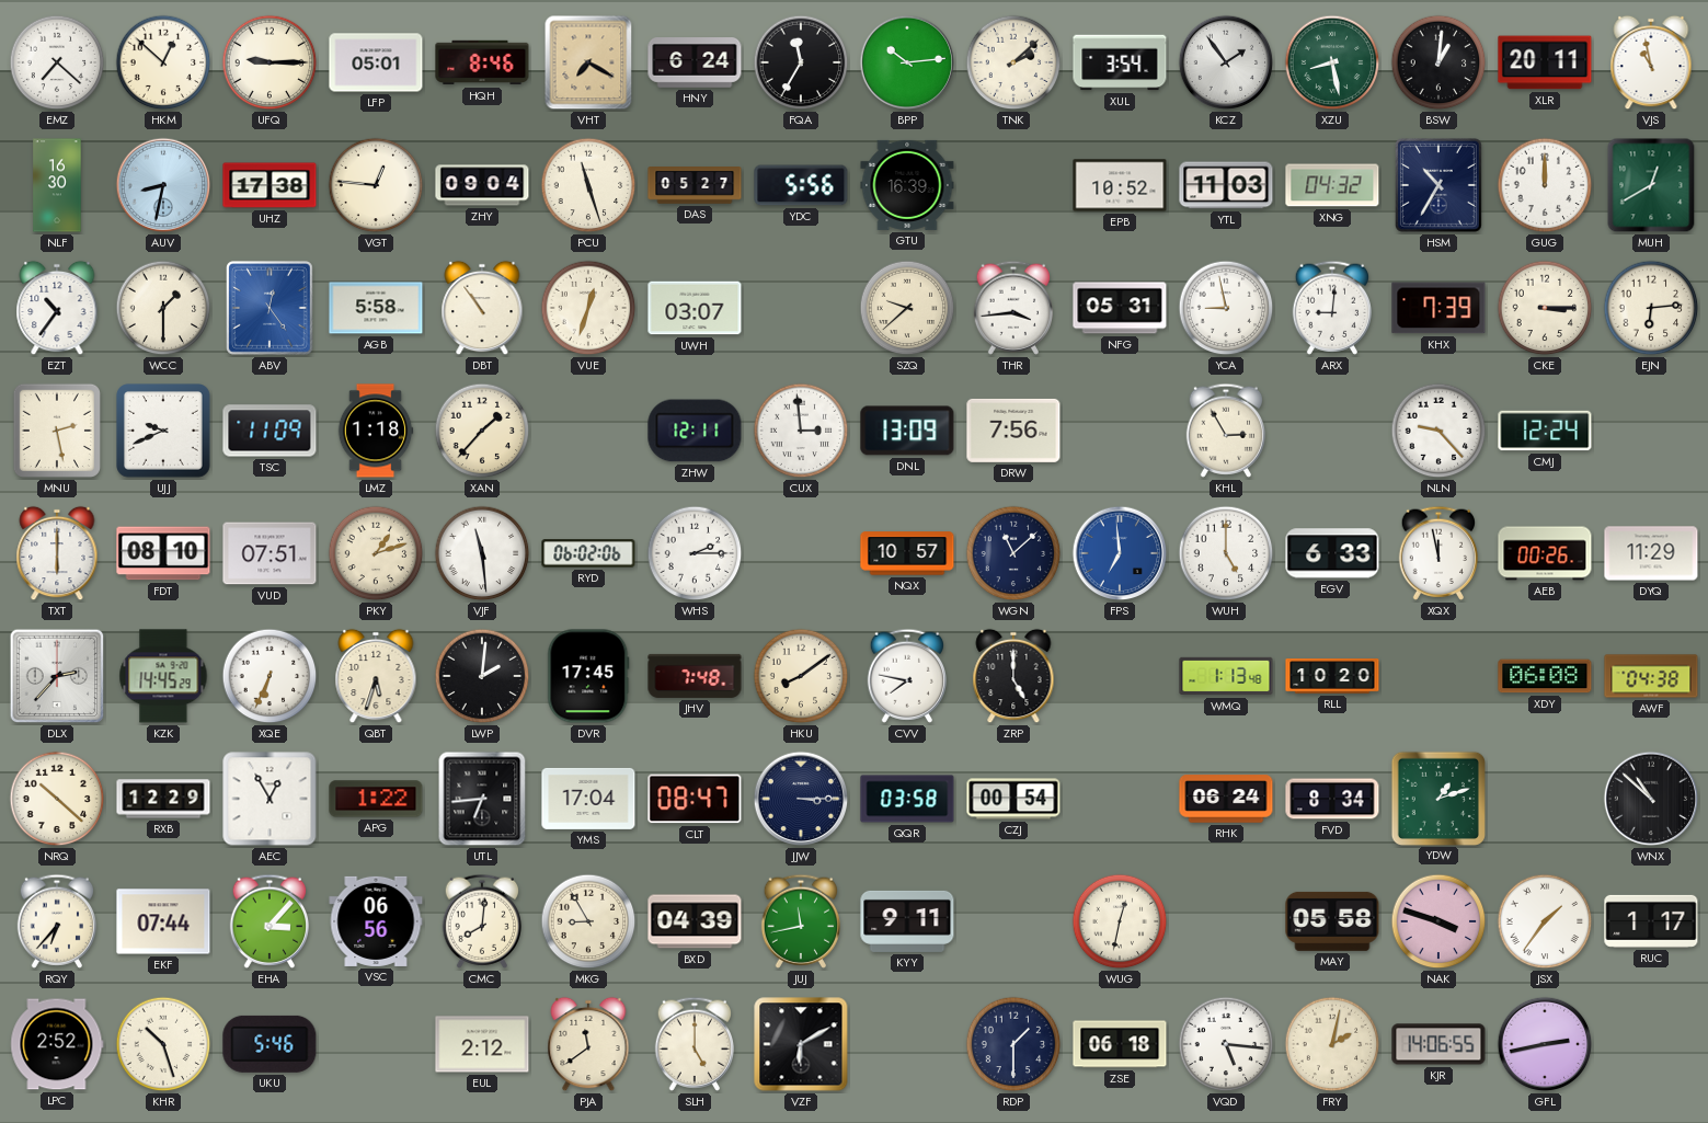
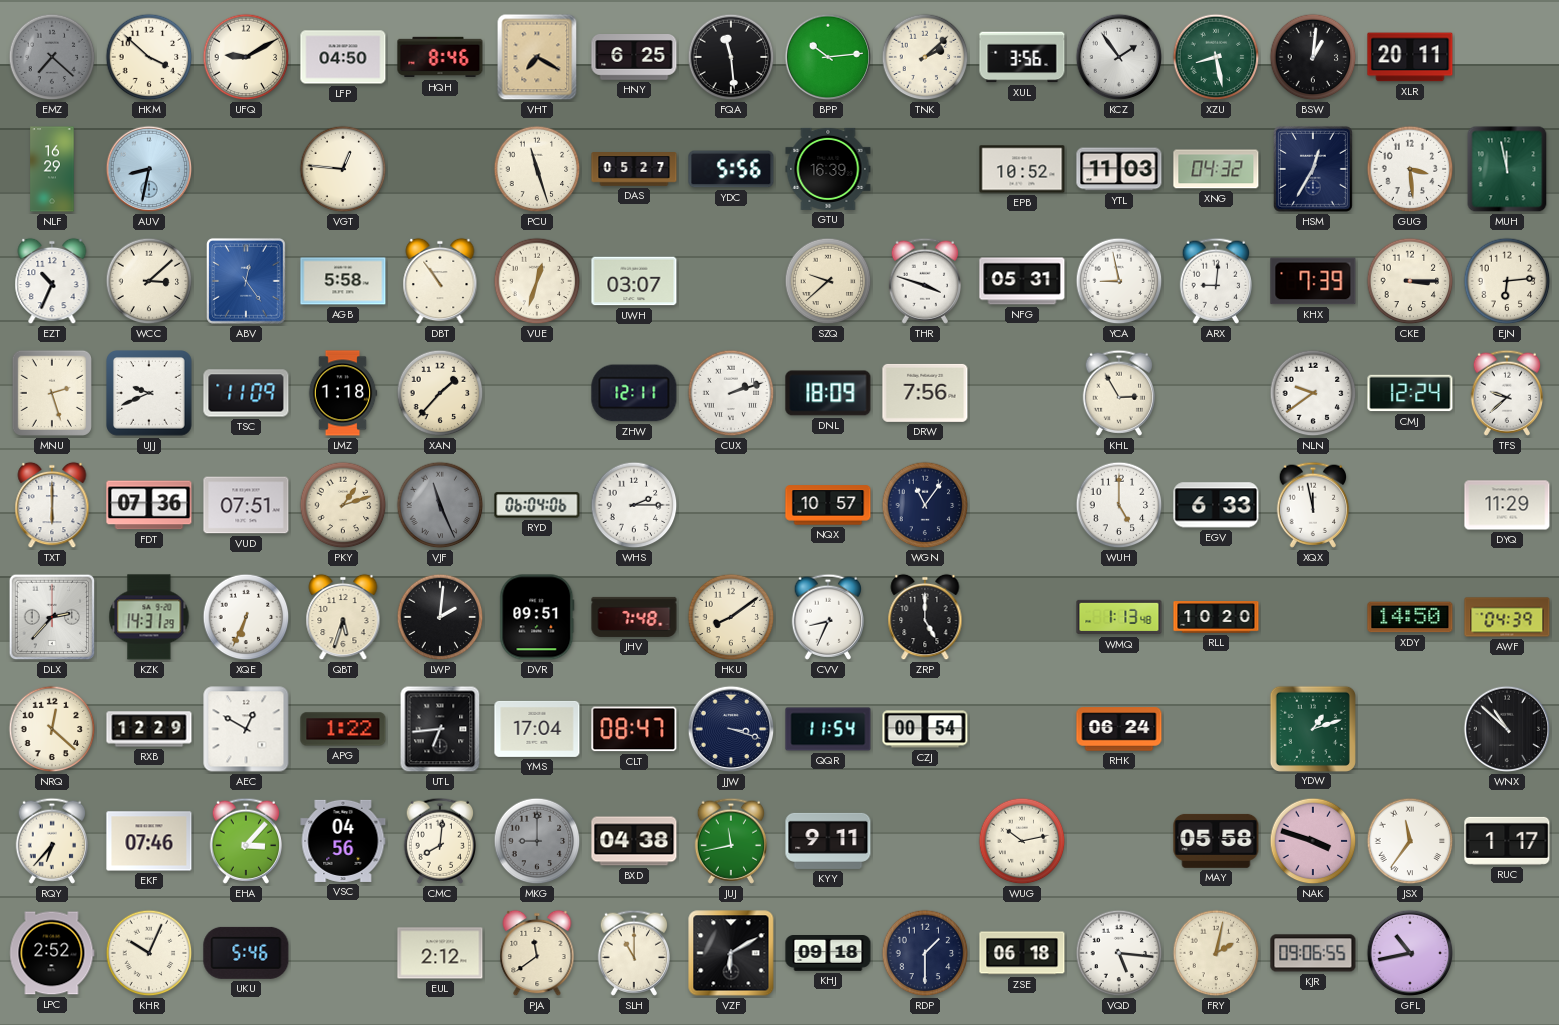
EMZ dial: white -> grey
HKM: 12:52 -> 3:52
UFQ: 9:15 -> 9:10
LFP: 05:01 -> 04:50
HNY: 6:24 -> 6:25
FQA: 11:35 -> 11:29
XUL: 3:54 -> 3:56
VJS: 10:58 -> none
NLF: 16:30 -> 16:29
UHZ: 17:38 -> none
ZHY: 09:04 -> none
HSM: 10:35 -> 12:35
GUG: 12:00 -> 3:29
MUH: 12:40 -> 11:58
EZT: 10:36 -> 10:34
WCC: 1:30 -> 3:08
THR: 3:44 -> 3:48
MNU: 2:28 -> 2:27
CUX: 2:59 -> 2:12
DNL: 13:09 -> 18:09
NLN: 9:23 -> 9:39
TFS: none -> 9:38
FDT: 08:10 -> 07:36
VJF: 11:29 -> 11:26
VJF dial: white -> grey
RYD: 06:02 -> 06:04
WGN: 11:08 -> 11:06
FPS: 6:59 -> none
AEB: 00:26 -> none
KZK: 14:45 -> 14:31
DVR: 17:45 -> 09:51
CVV: 7:47 -> 8:34
XDY: 06:08 -> 14:50
AWF: 04:38 -> 04:39
NRQ: 10:22 -> 12:22
AEC: 12:55 -> 12:50
JJW: 3:15 -> 3:18
QQR: 03:58 -> 11:54
FVD: 8:34 -> none
EKF: 07:44 -> 07:46
VSC: 06:56 -> 04:56
MKG: 8:55 -> 9:00
MKG dial: cream -> grey
BXD: 04:39 -> 04:38
WUG: 12:32 -> 10:13
JSX: 1:36 -> 11:36
KHR: 10:27 -> 10:04
SLH: 5:00 -> 11:00
KHJ: none -> 09:18
KJR: 14:06 -> 09:06
GFL: 2:43 -> 10:43
